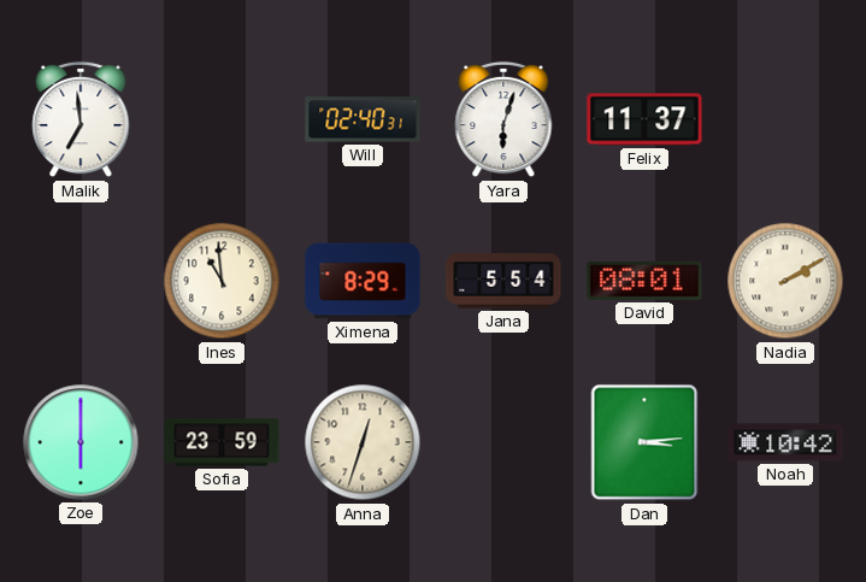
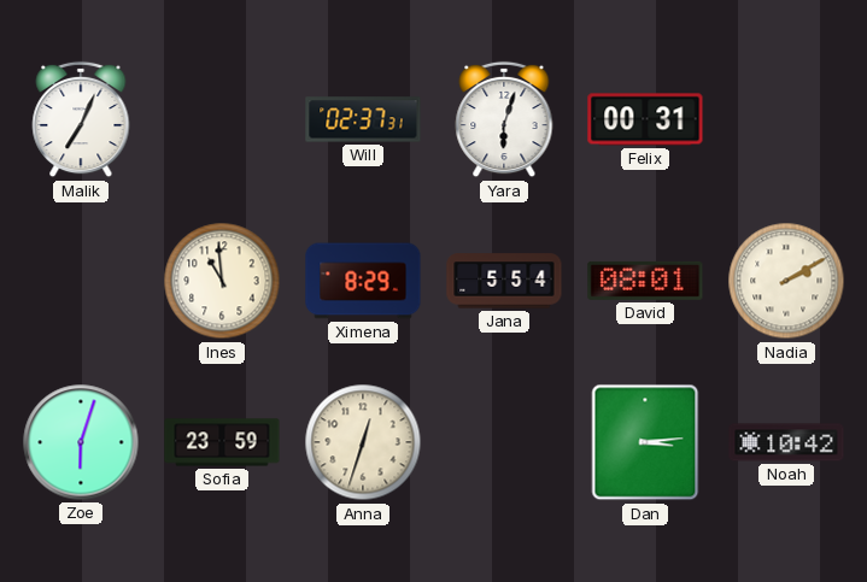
Malik: 6:59 -> 7:04
Will: 02:40 -> 02:37
Felix: 11:37 -> 00:31
Zoe: 6:00 -> 6:03
